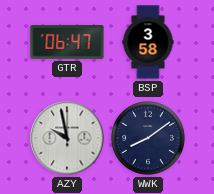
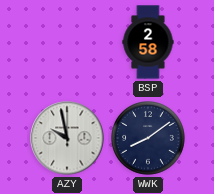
GTR: 06:47 -> none
BSP: 3:58 -> 2:58
